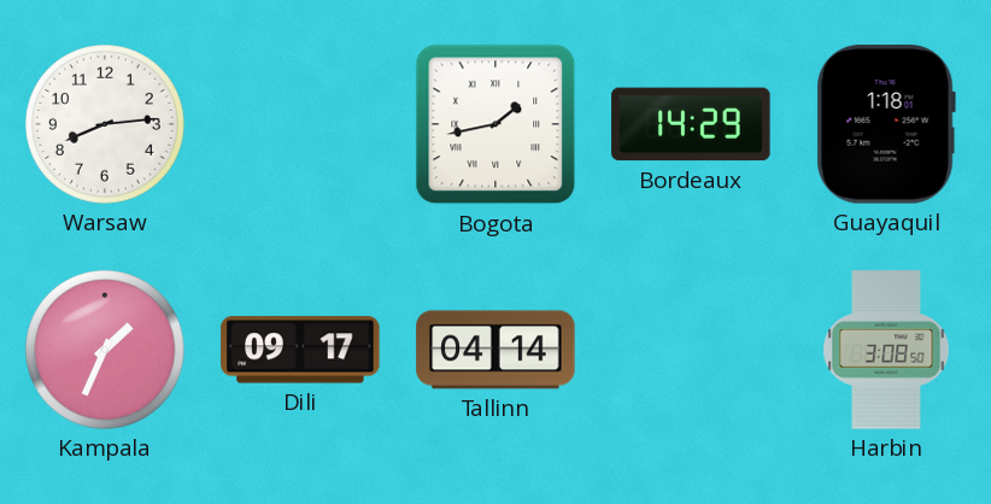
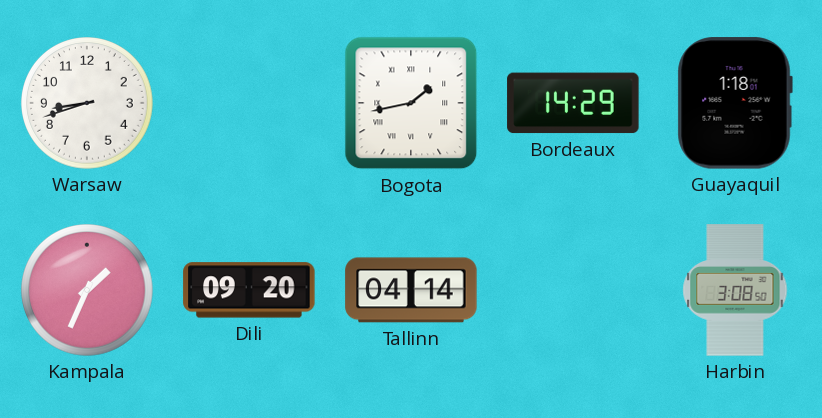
Warsaw: 8:14 -> 8:42
Dili: 09:17 -> 09:20
